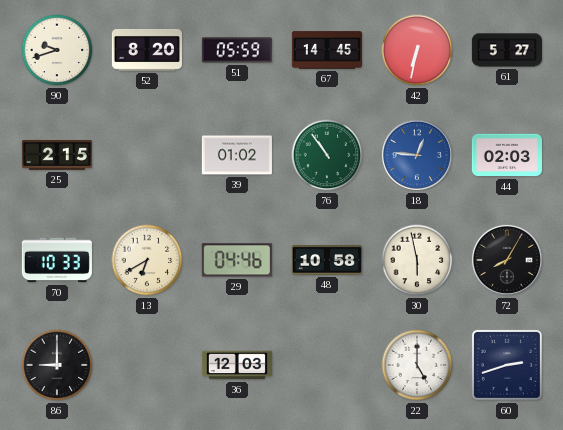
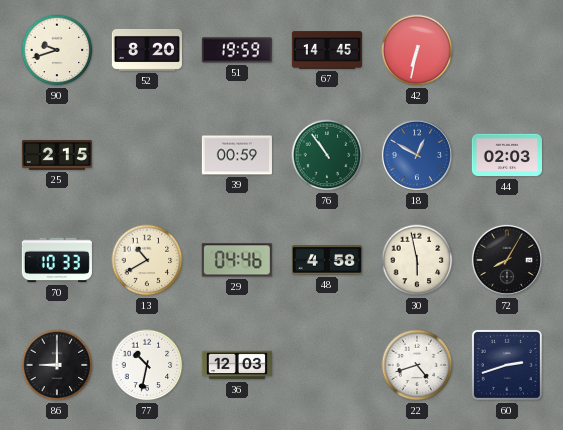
51: 05:59 -> 19:59
61: 5:27 -> none
39: 01:02 -> 00:59
18: 12:46 -> 12:50
13: 6:40 -> 10:40
48: 10:58 -> 4:58
77: none -> 10:32
22: 5:00 -> 4:42
